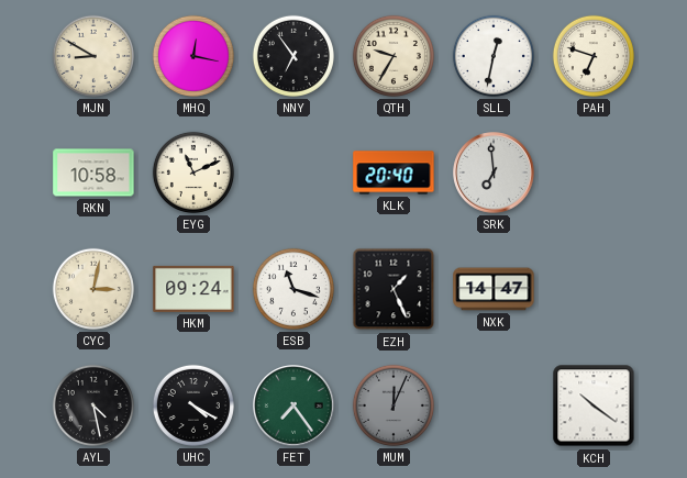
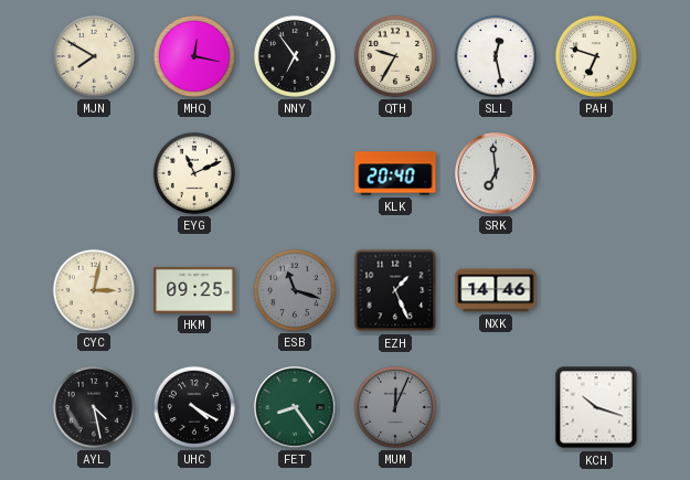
MJN: 8:50 -> 7:50
SLL: 12:32 -> 12:28
RKN: 10:58 -> none
HKM: 09:24 -> 09:25
ESB dial: white -> grey
NXK: 14:47 -> 14:46
FET: 7:24 -> 8:24
KCH: 10:21 -> 10:18
